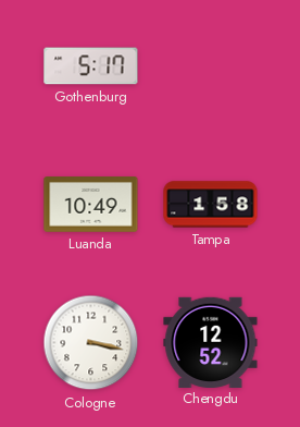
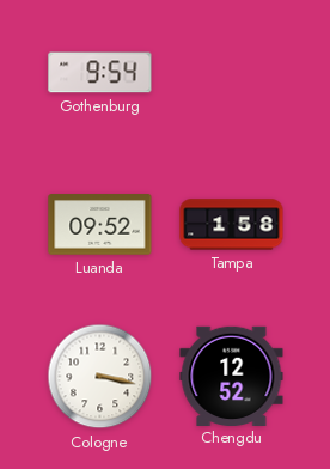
Gothenburg: 5:17 -> 9:54
Luanda: 10:49 -> 09:52
